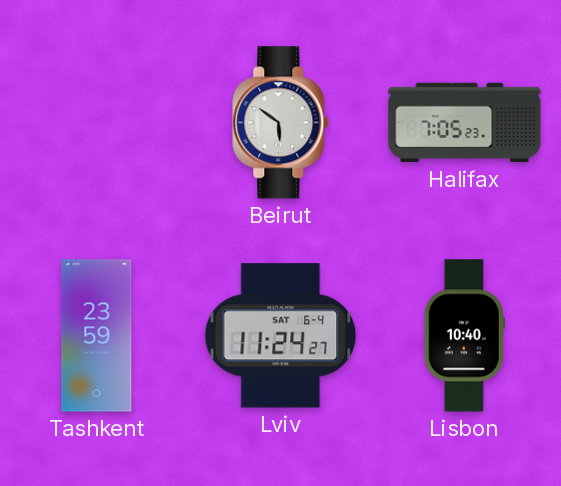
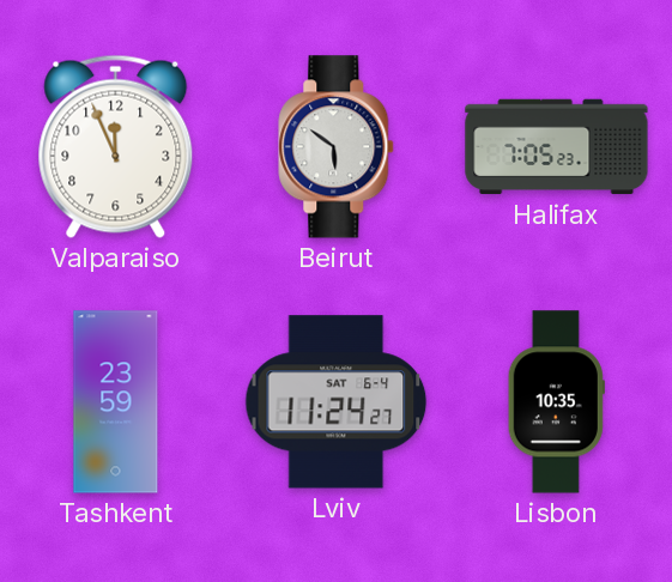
Valparaiso: none -> 11:56
Lisbon: 10:40 -> 10:35
